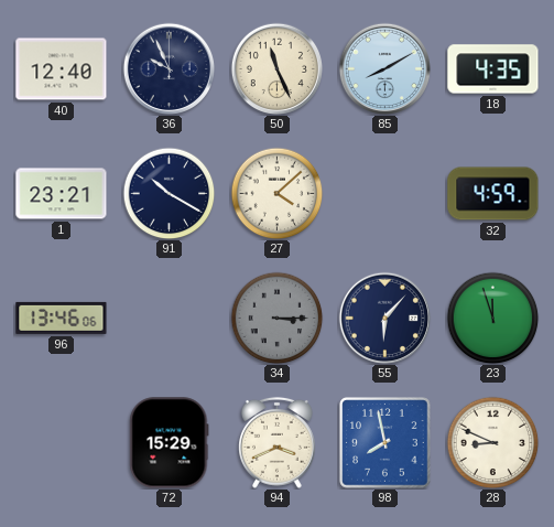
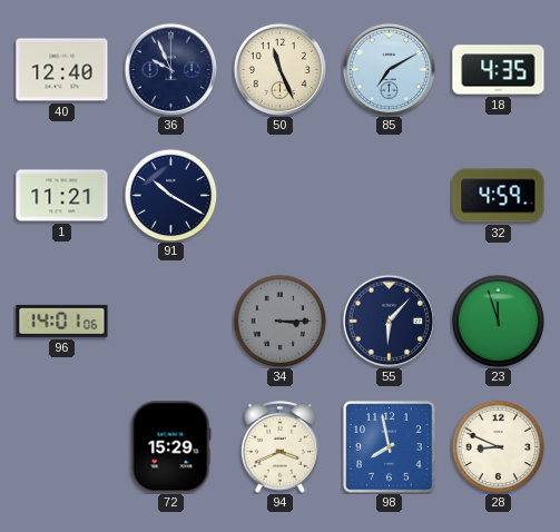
85: 8:10 -> 7:10
1: 23:21 -> 11:21
27: 4:08 -> none
96: 13:46 -> 14:01
